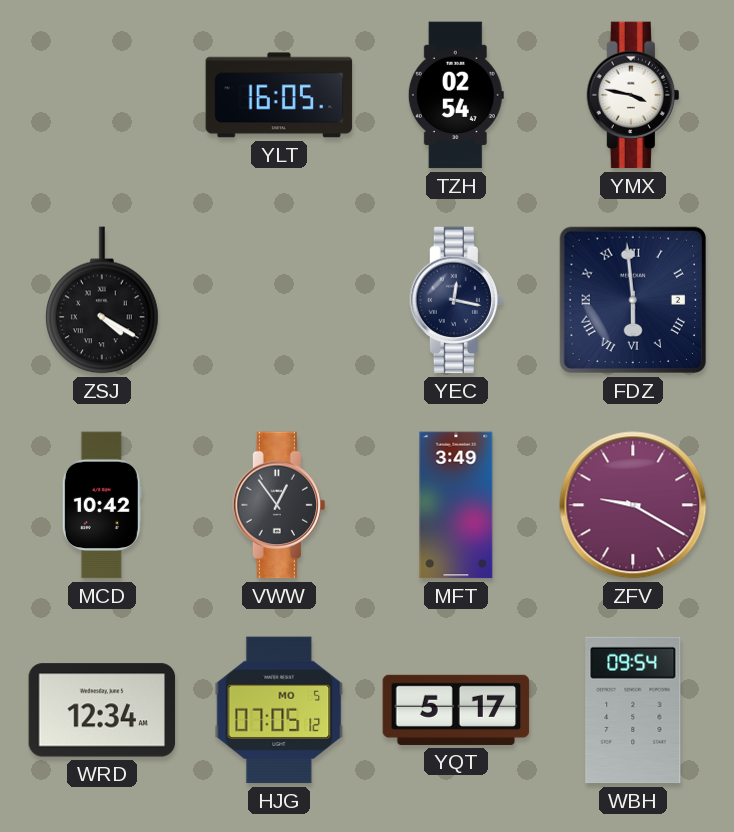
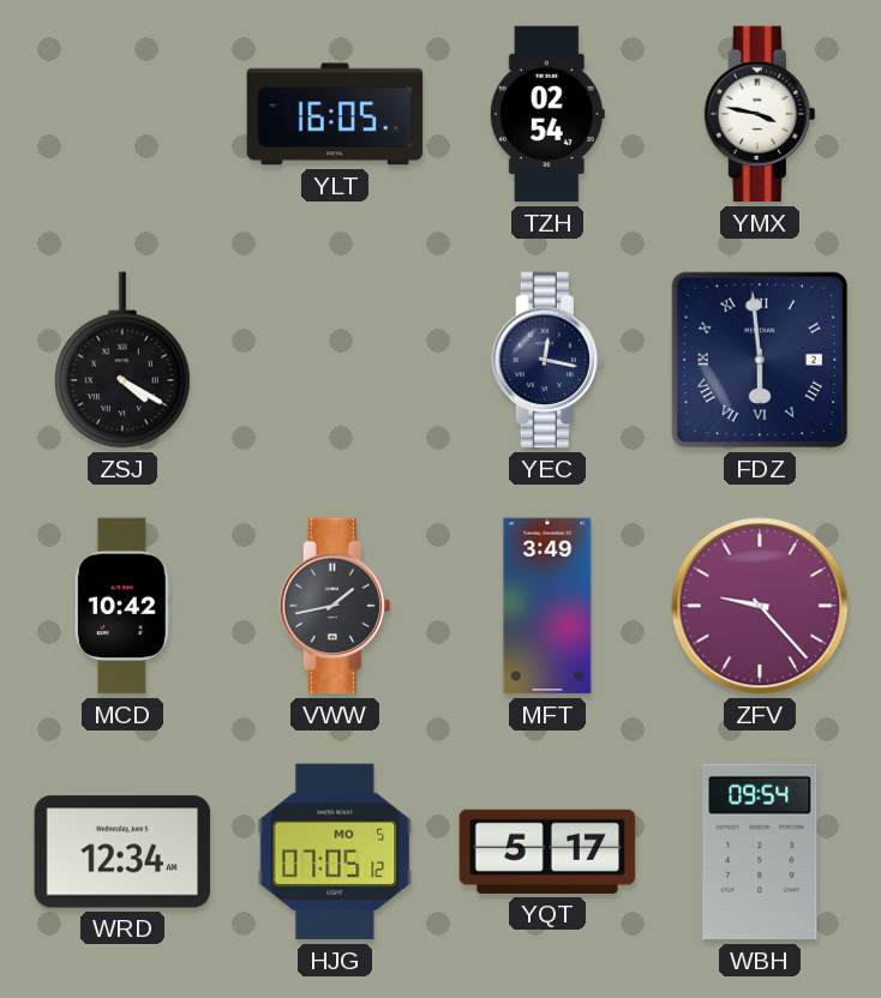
VWW: 12:54 -> 1:43
ZFV: 9:20 -> 9:23
